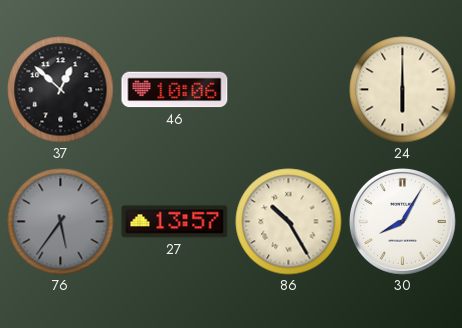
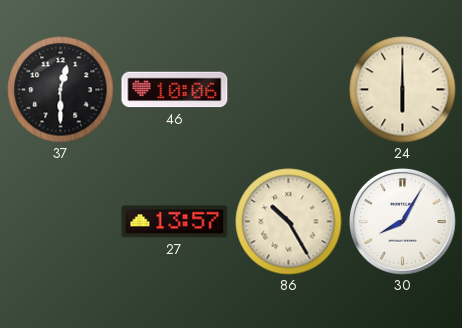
37: 12:52 -> 12:30
76: 5:36 -> none
